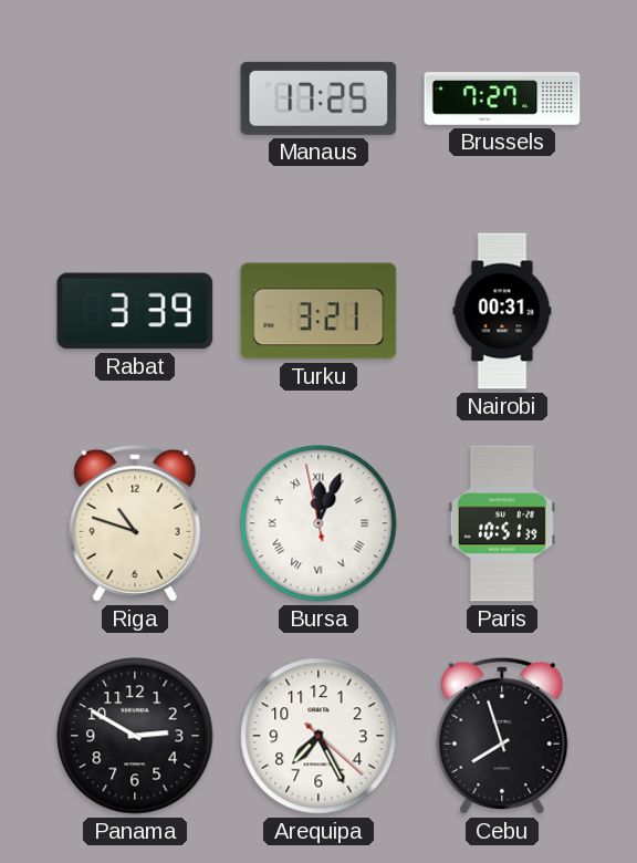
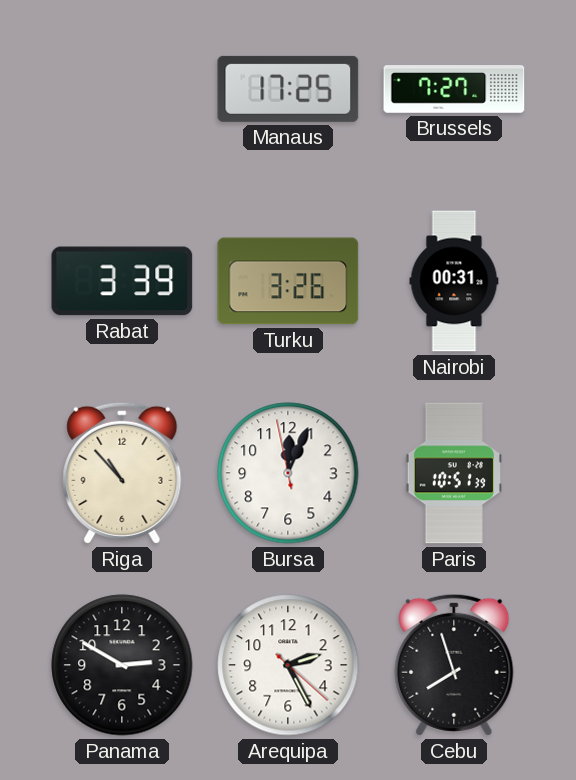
Turku: 3:21 -> 3:26
Riga: 10:48 -> 10:53
Bursa numerals: Roman -> Arabic
Arequipa: 7:25 -> 2:25
